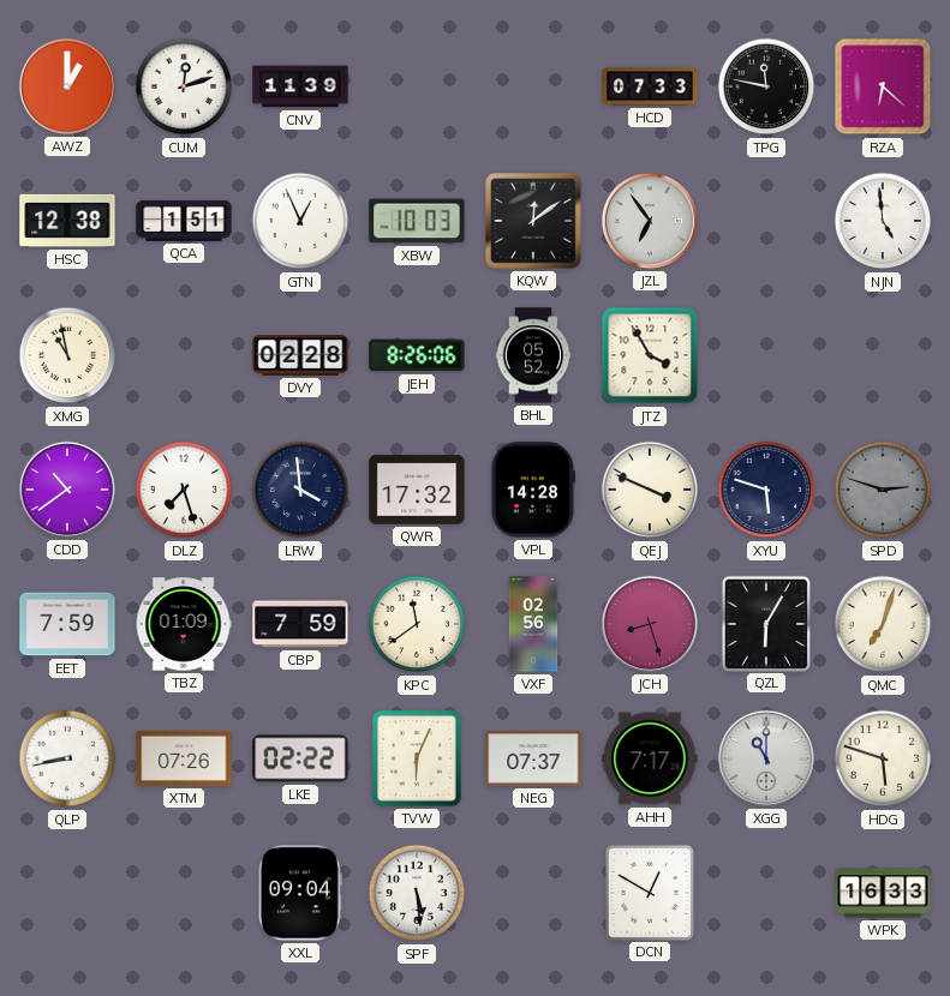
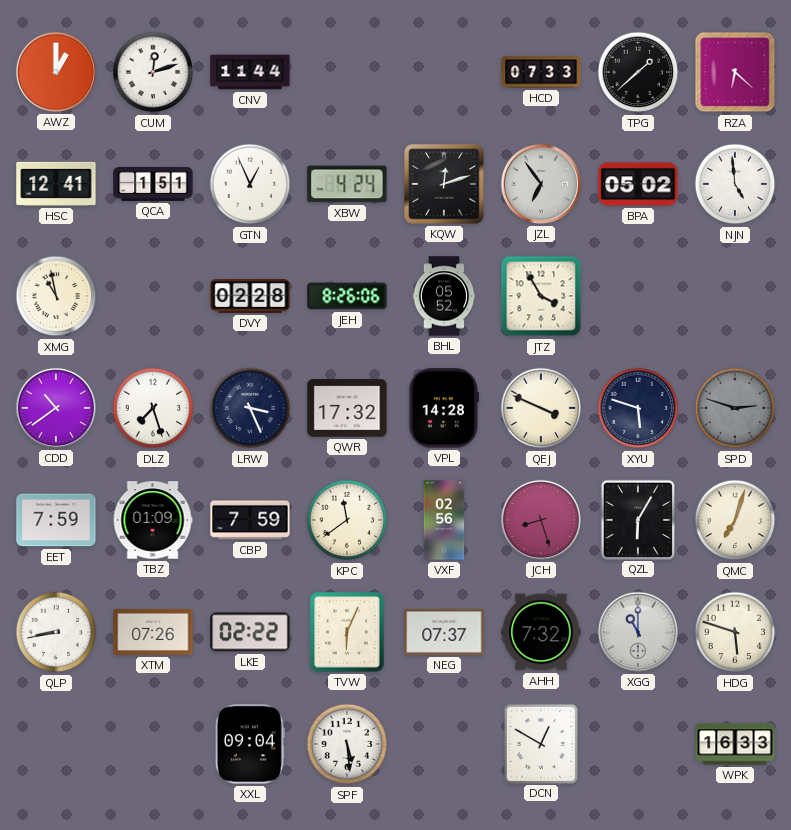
CNV: 11:39 -> 11:44
TPG: 11:47 -> 1:38
HSC: 12:38 -> 12:41
XBW: 10:03 -> 4:24
KQW: 12:09 -> 12:12
BPA: none -> 05:02
LRW: 3:59 -> 3:26
AHH: 7:17 -> 7:32
